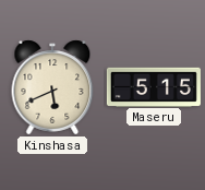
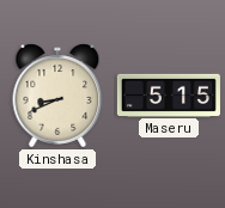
Kinshasa: 5:41 -> 8:41
